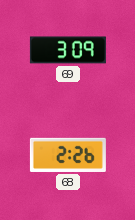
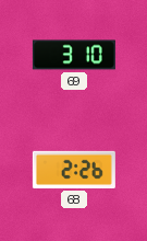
69: 3:09 -> 3:10
